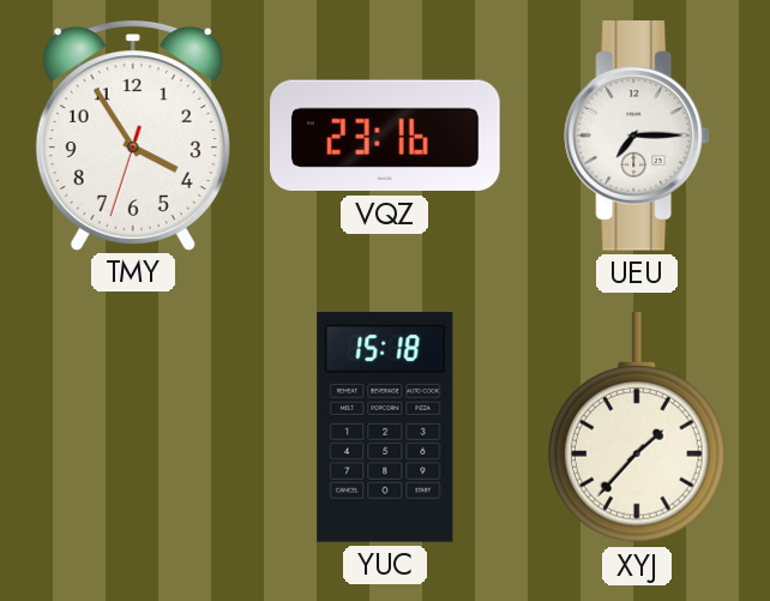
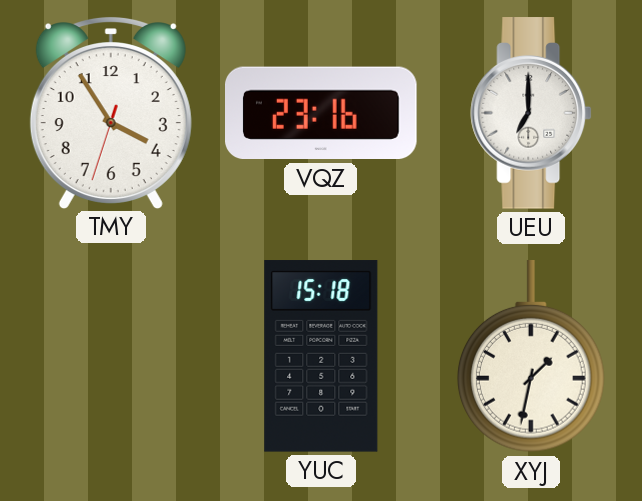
UEU: 7:15 -> 7:00
XYJ: 1:37 -> 1:32
